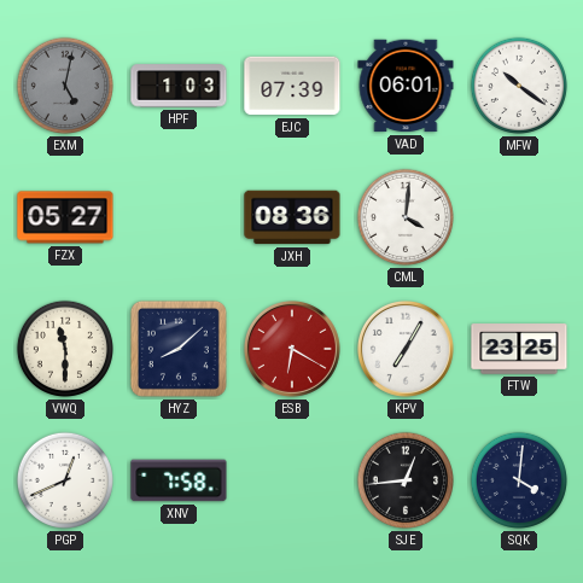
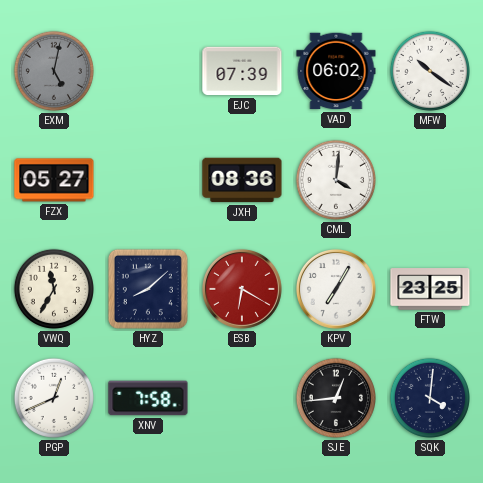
HPF: 1:03 -> none
VAD: 06:01 -> 06:02
VWQ: 11:30 -> 11:35
